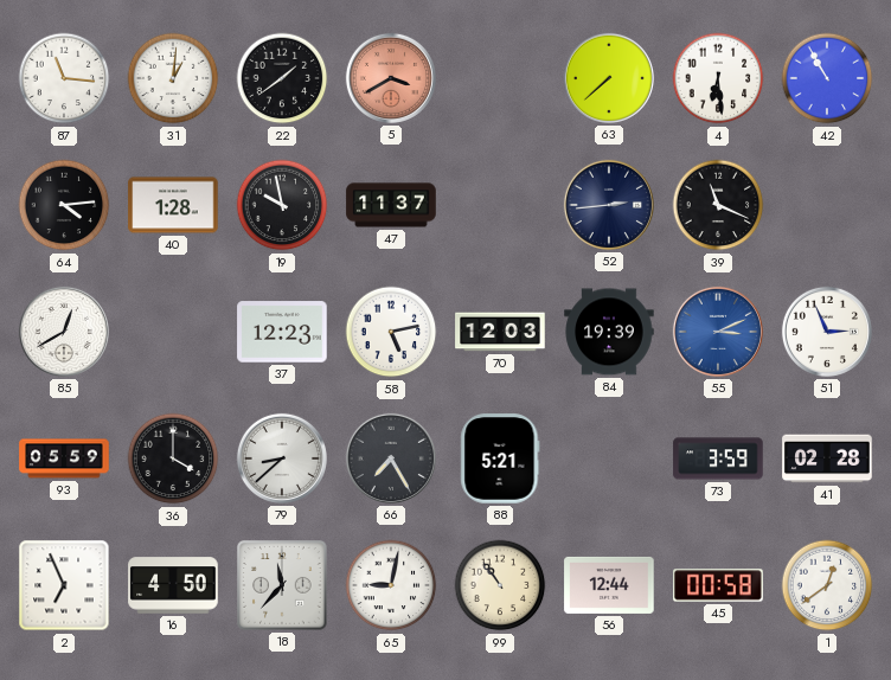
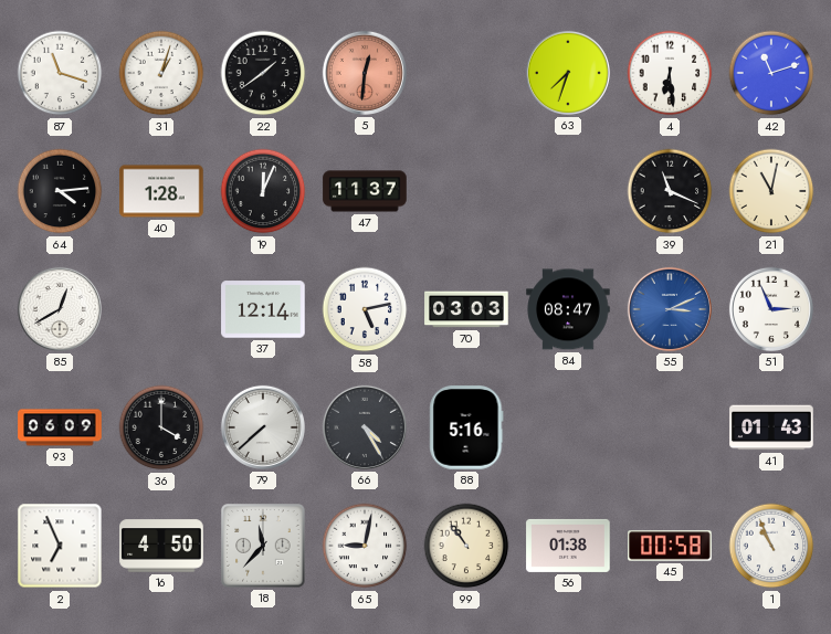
87: 11:16 -> 11:18
31: 1:01 -> 1:03
5: 3:40 -> 12:31
63: 7:38 -> 7:33
42: 10:55 -> 11:12
19: 9:58 -> 12:04
52: 2:44 -> none
21: none -> 11:02
37: 12:23 -> 12:14
70: 12:03 -> 03:03
84: 19:39 -> 08:47
93: 05:59 -> 06:09
79: 8:38 -> 7:38
66: 7:25 -> 4:25
88: 5:21 -> 5:16
73: 3:59 -> none
41: 02:28 -> 01:43
56: 12:44 -> 01:38
1: 12:39 -> 10:56
